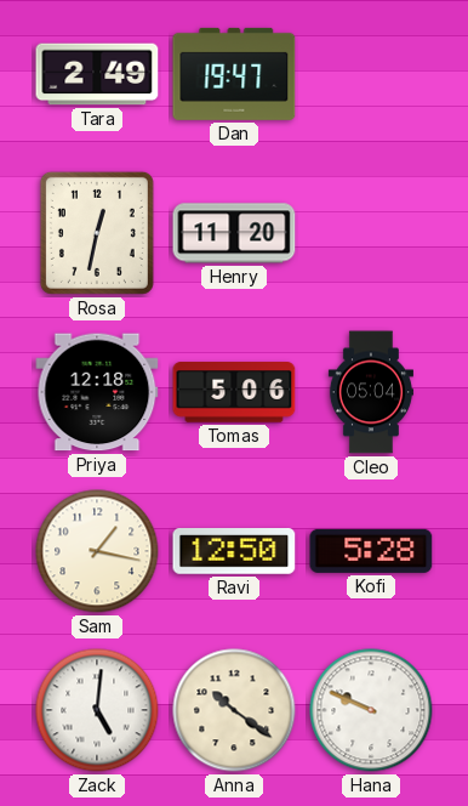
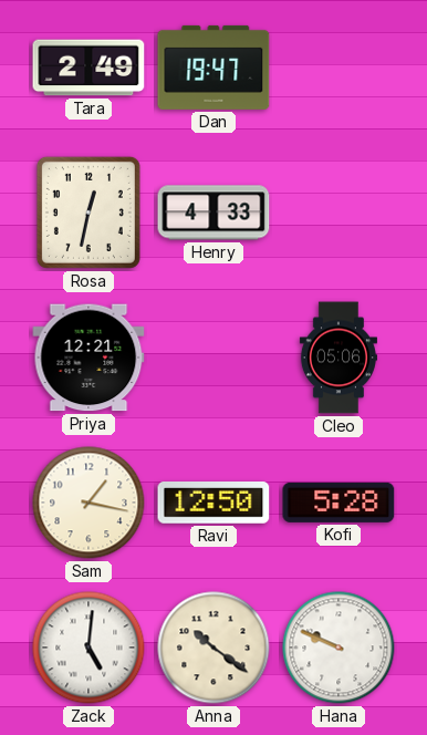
Henry: 11:20 -> 4:33
Priya: 12:18 -> 12:21
Tomas: 5:06 -> none
Cleo: 05:04 -> 05:06
